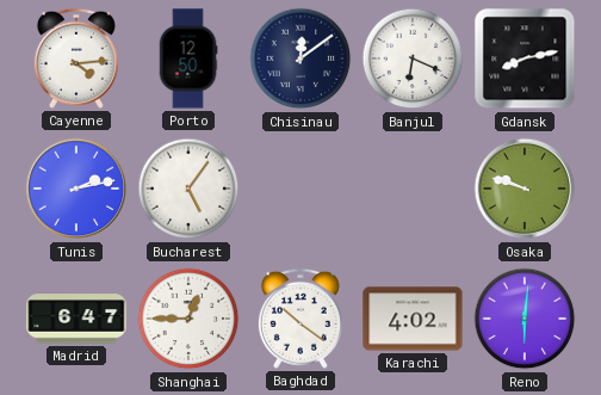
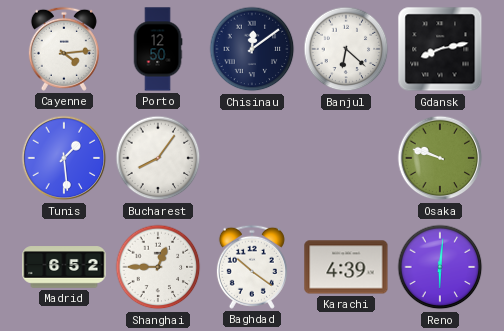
Banjul: 6:19 -> 6:22
Tunis: 2:13 -> 1:29
Bucharest: 5:06 -> 8:06
Madrid: 6:47 -> 6:52
Karachi: 4:02 -> 4:39
